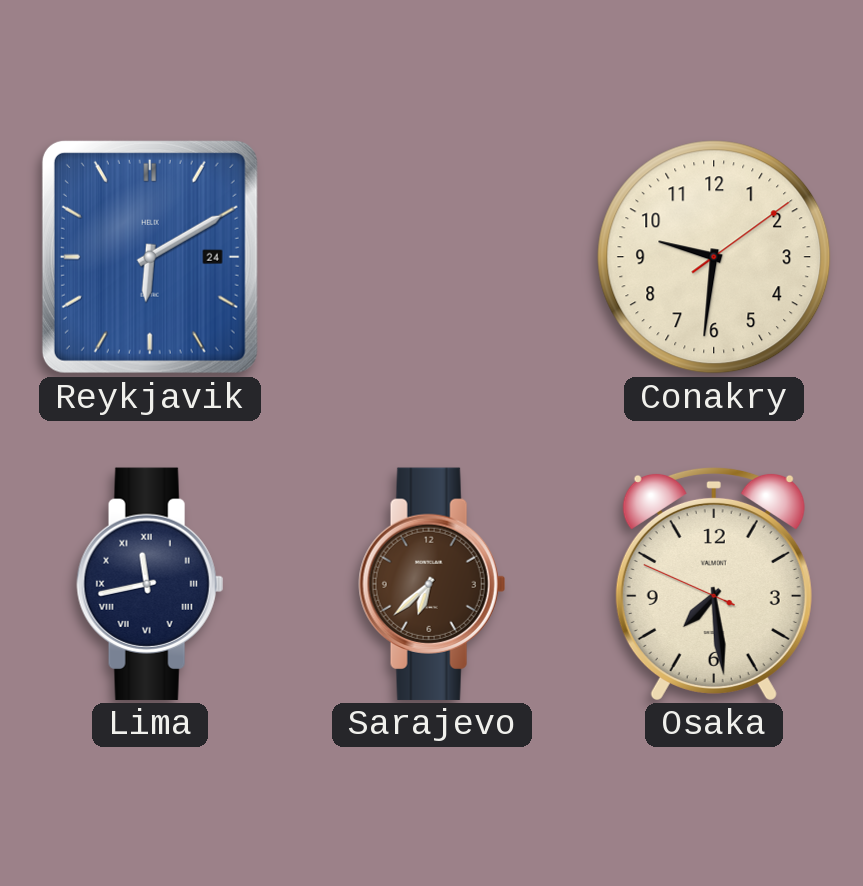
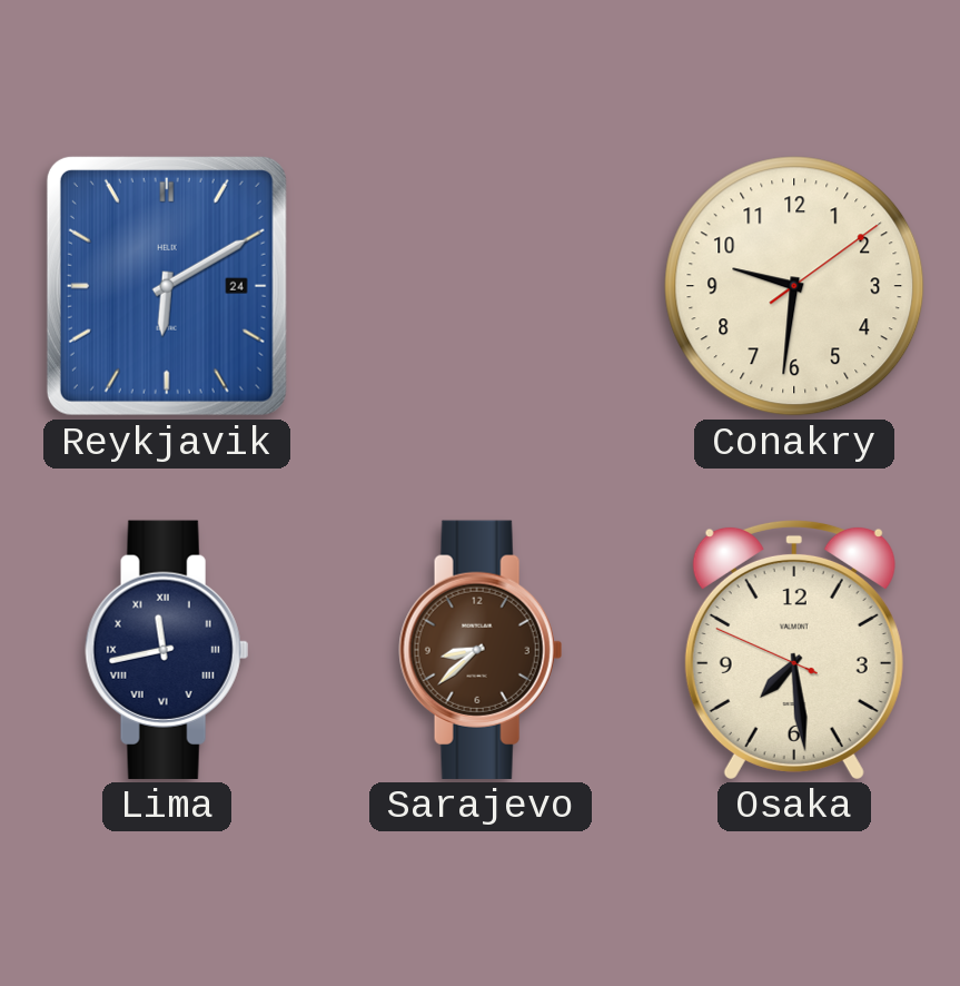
Sarajevo: 6:38 -> 8:38
